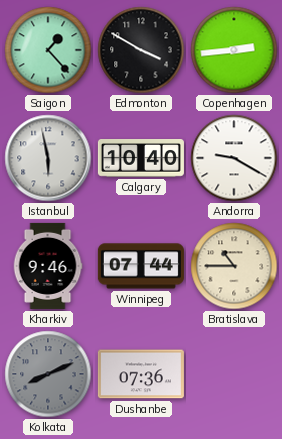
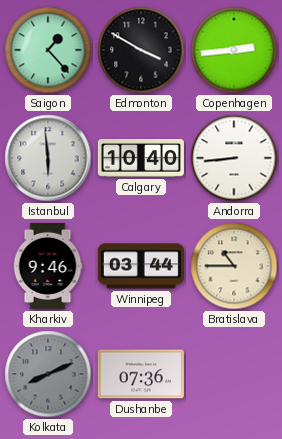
Istanbul: 5:58 -> 5:59
Andorra: 9:20 -> 8:44
Winnipeg: 07:44 -> 03:44
